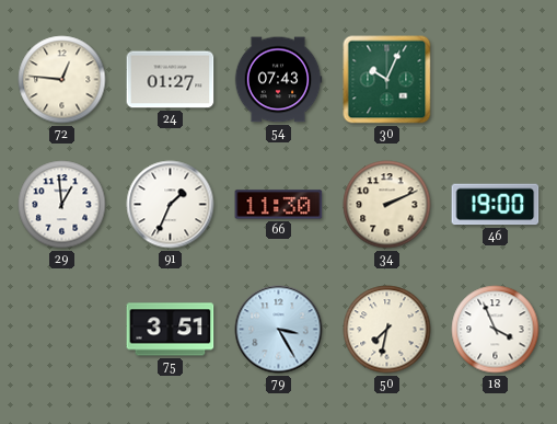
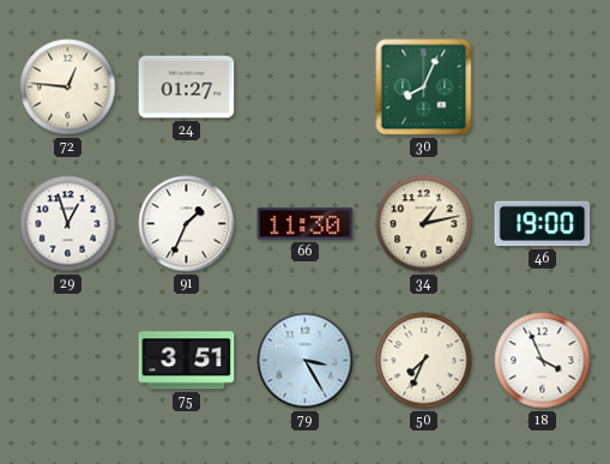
54: 07:43 -> none
30: 10:04 -> 8:04
29: 12:59 -> 12:57
34: 2:11 -> 1:13
50: 7:32 -> 7:34
